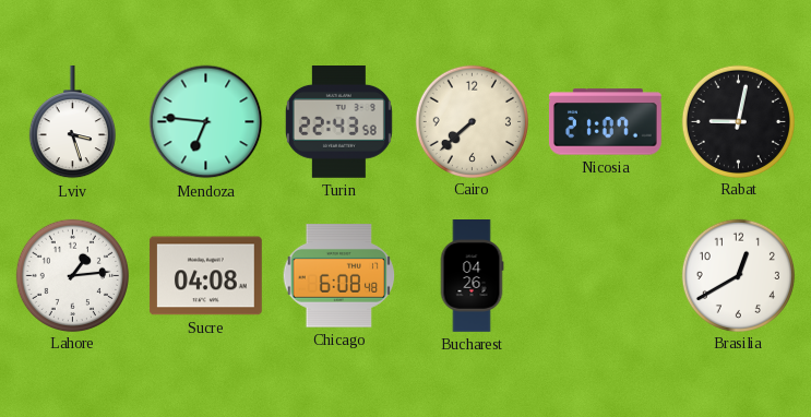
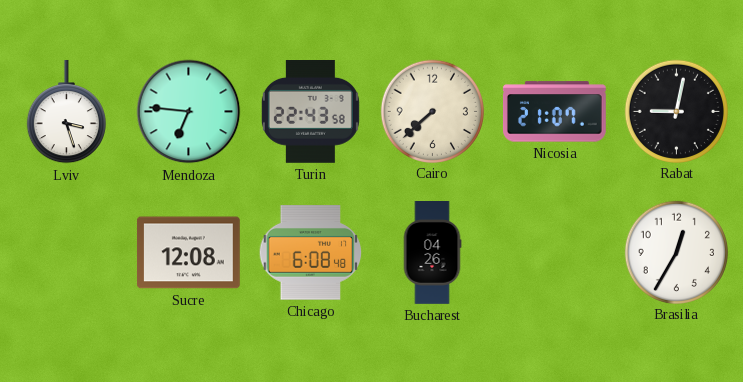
Lahore: 1:14 -> none
Sucre: 04:08 -> 12:08
Brasilia: 12:40 -> 12:35
